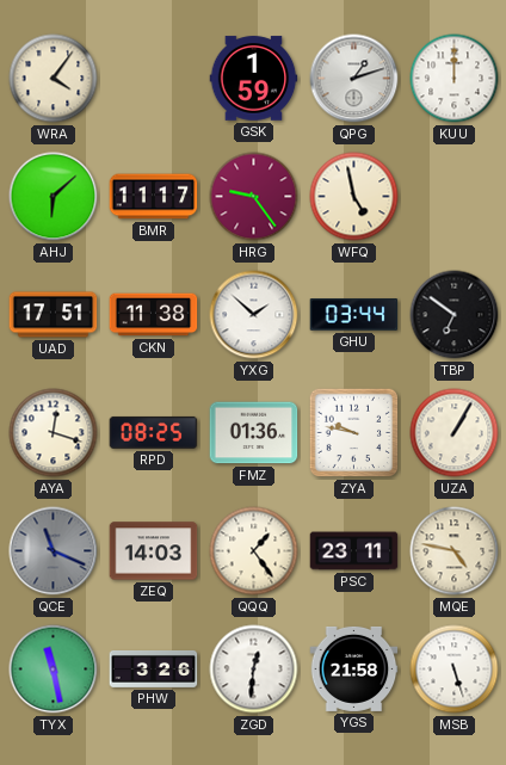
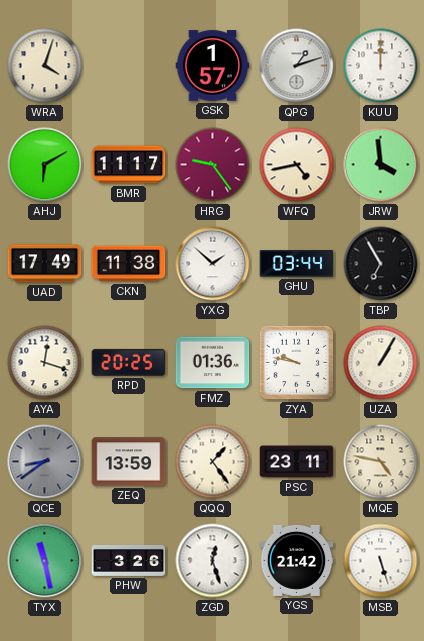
WRA: 4:06 -> 4:03
GSK: 1:59 -> 1:57
AHJ: 6:08 -> 6:10
WFQ: 4:58 -> 4:43
JRW: none -> 3:59
UAD: 17:51 -> 17:49
TBP: 6:51 -> 6:55
RPD: 08:25 -> 20:25
QCE: 11:19 -> 8:39
ZEQ: 14:03 -> 13:59
ZGD: 12:31 -> 12:27
YGS: 21:58 -> 21:42
